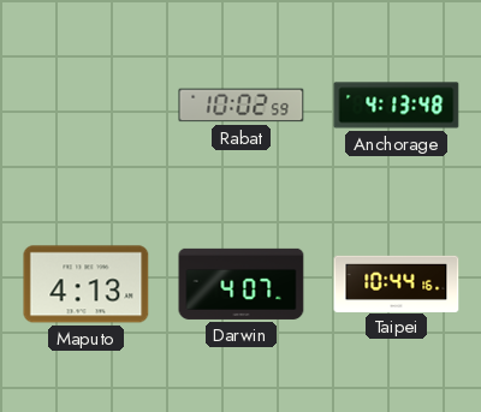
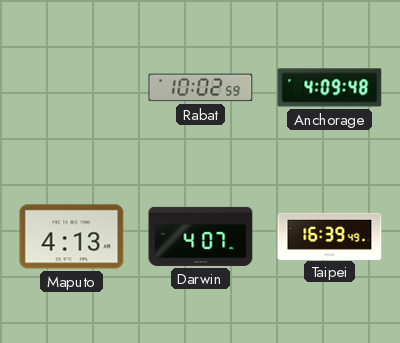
Anchorage: 4:13 -> 4:09
Taipei: 10:44 -> 16:39
